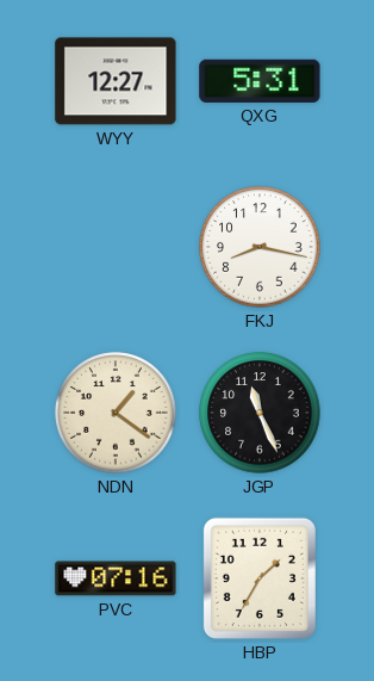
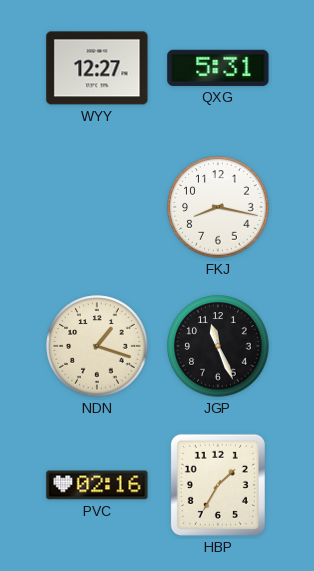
NDN: 1:21 -> 1:18
PVC: 07:16 -> 02:16
